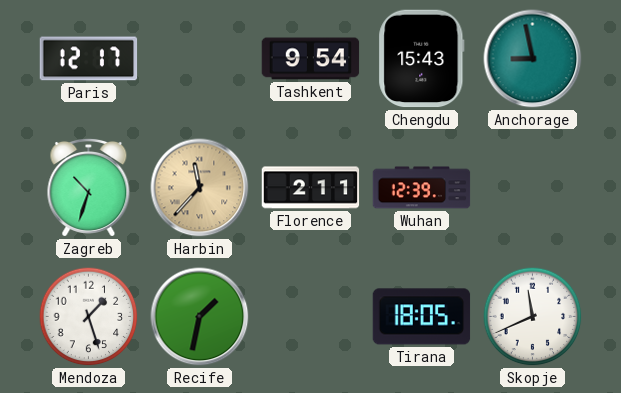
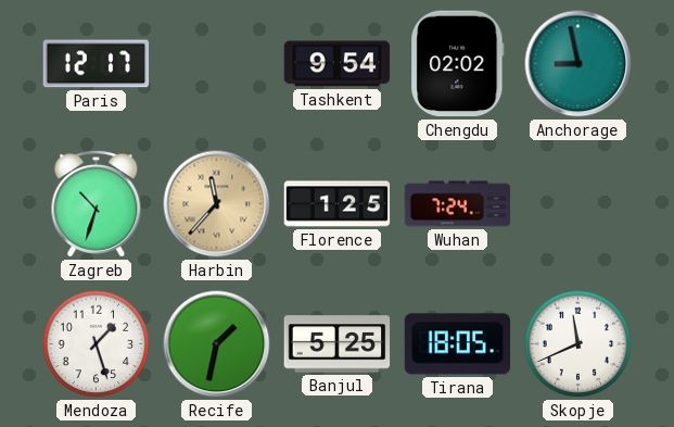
Chengdu: 15:43 -> 02:02
Florence: 2:11 -> 1:25
Wuhan: 12:39 -> 7:24
Banjul: none -> 5:25
